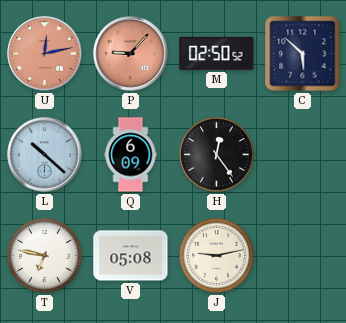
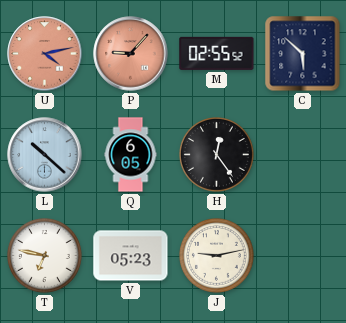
U: 12:13 -> 4:13
M: 02:50 -> 02:55
Q: 6:09 -> 6:05
V: 05:08 -> 05:23
